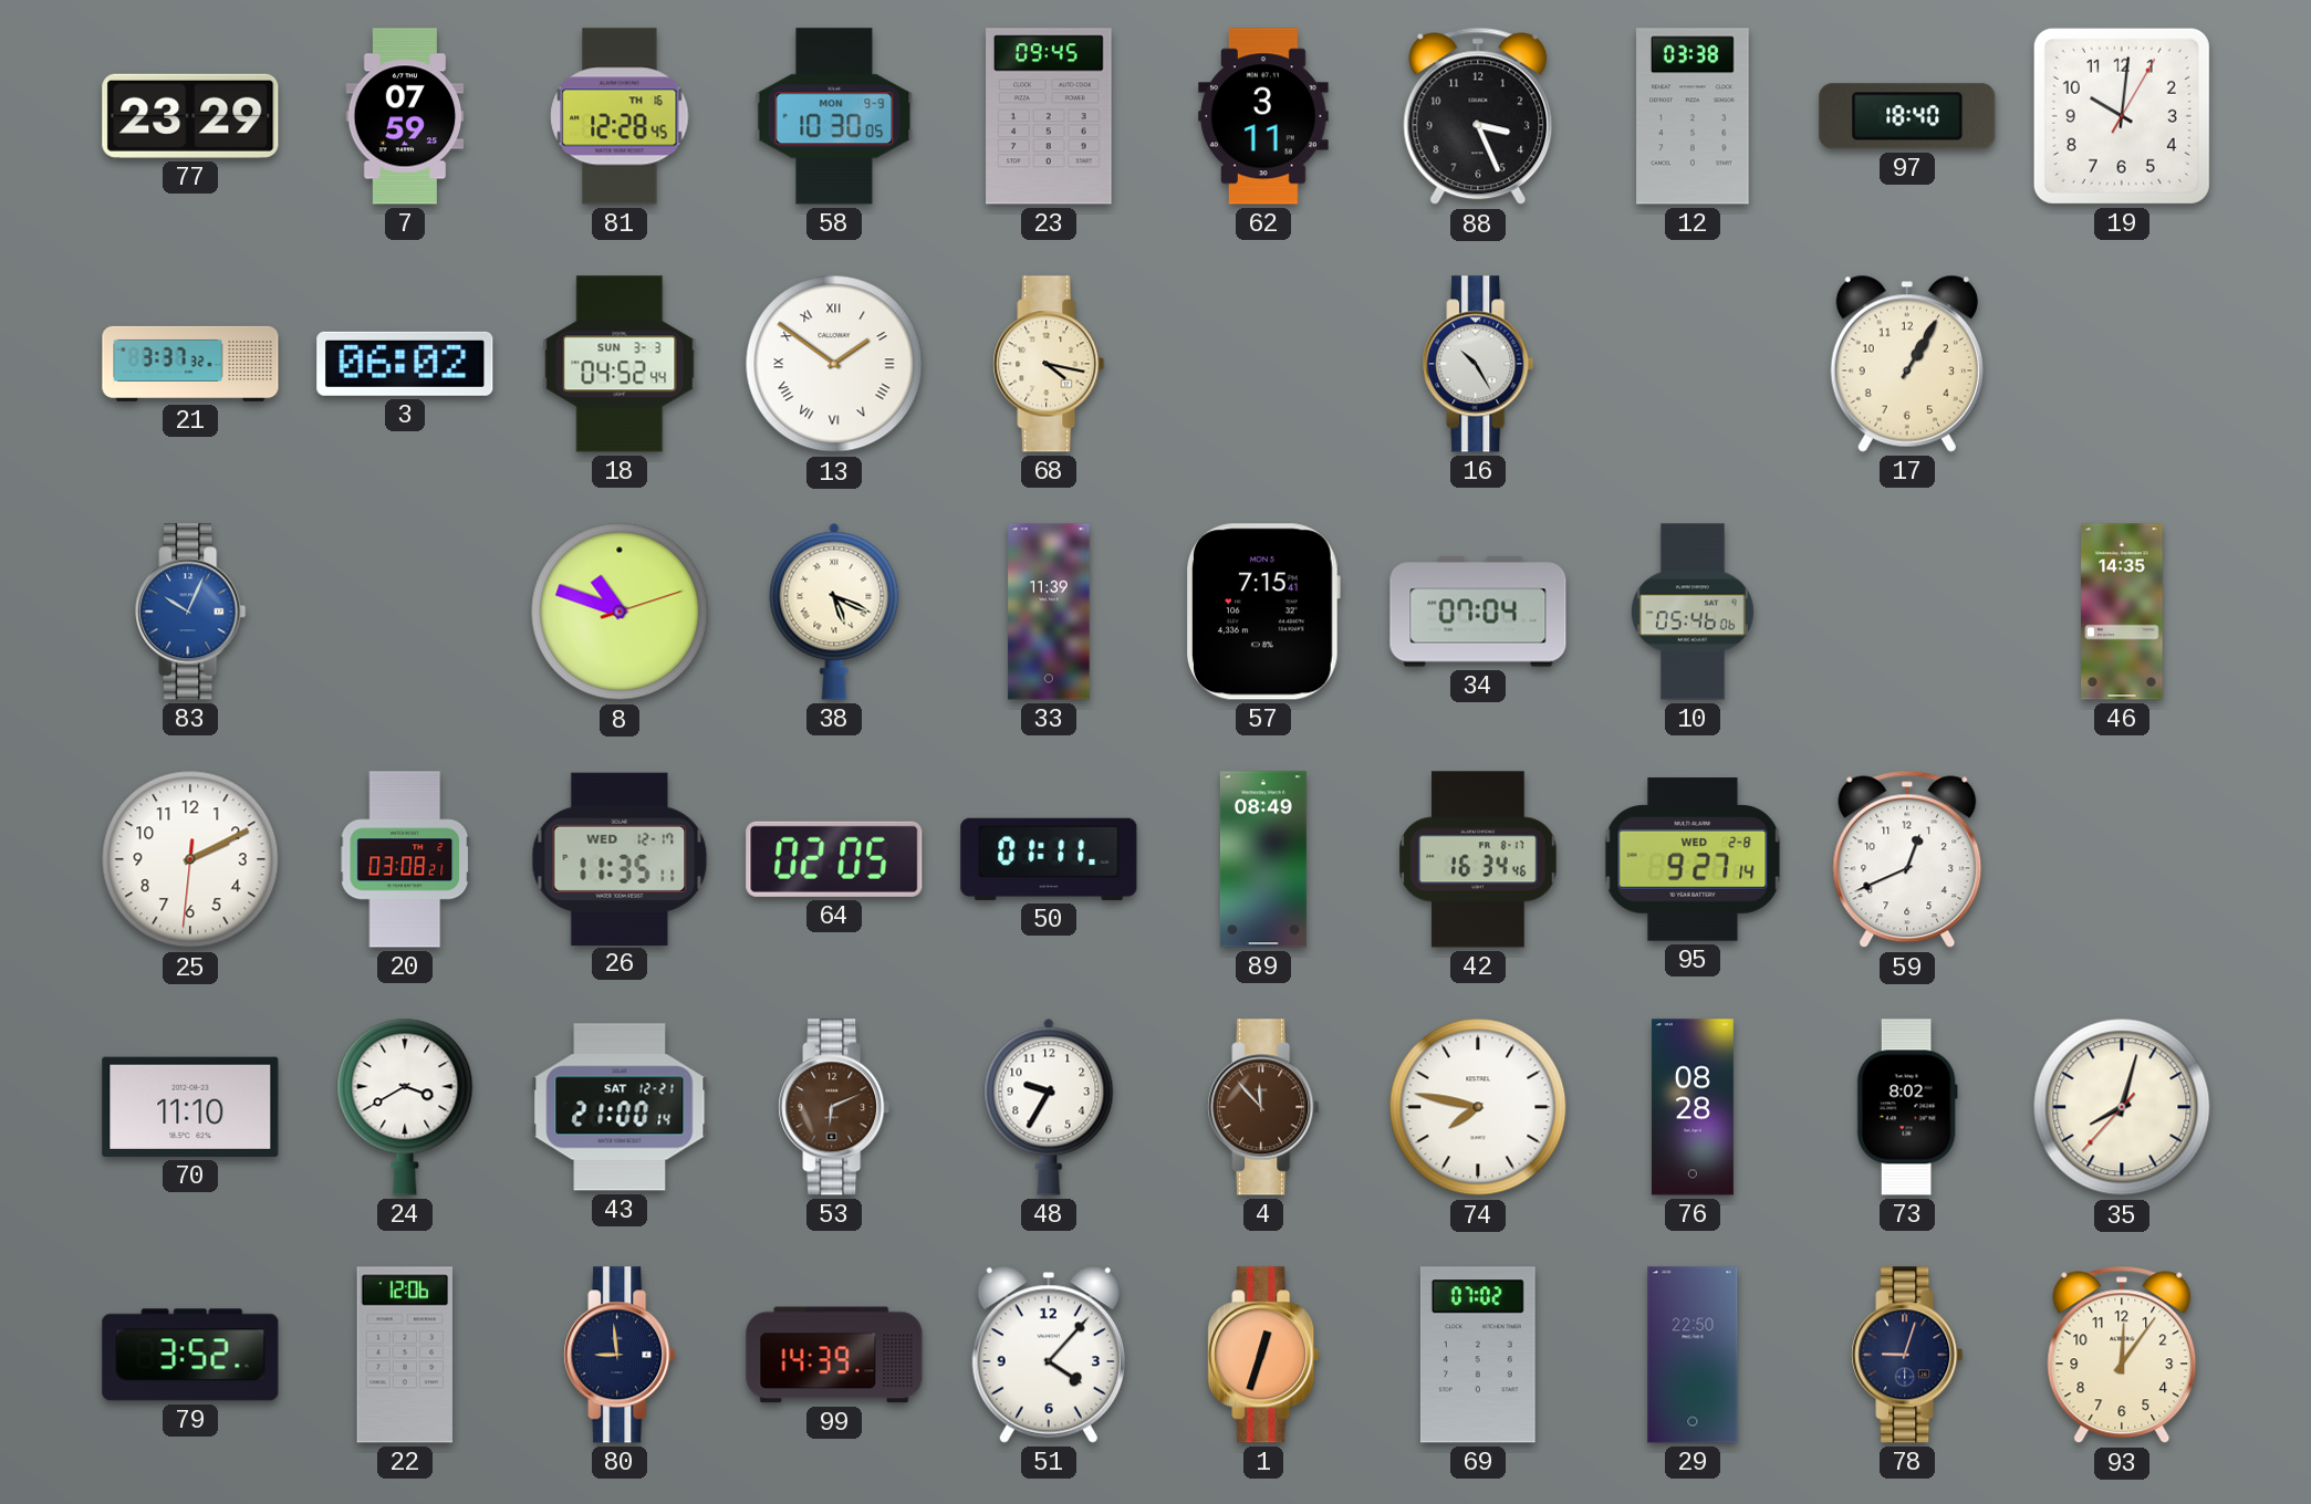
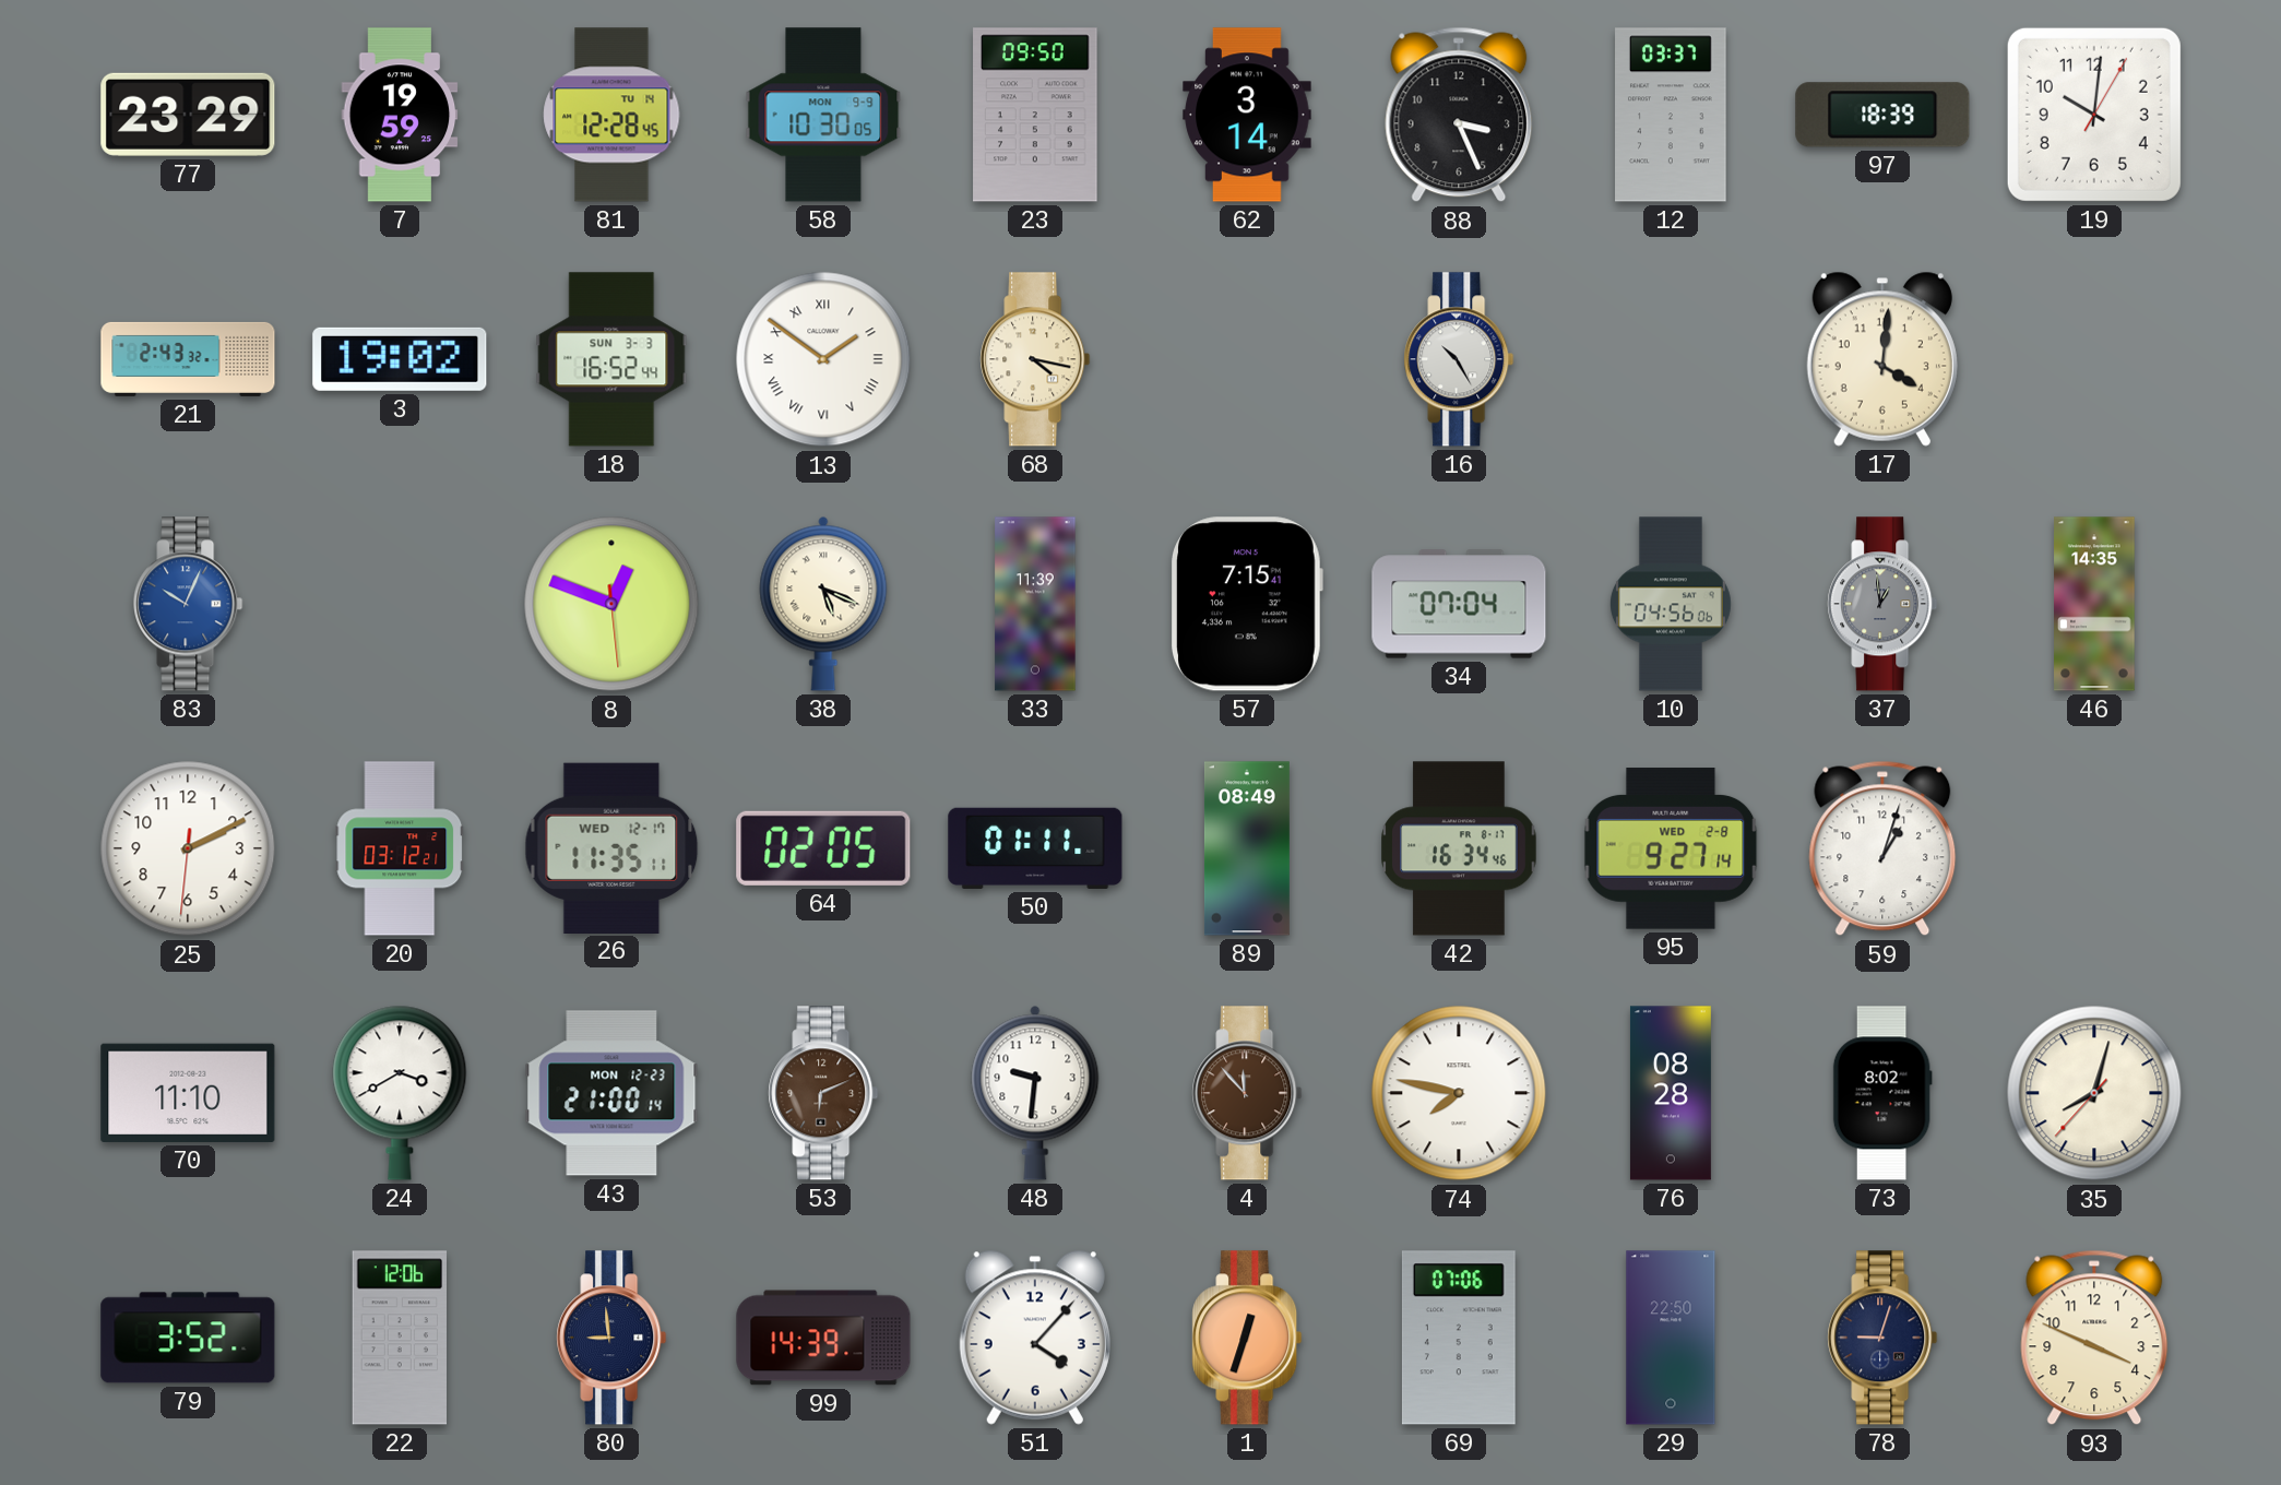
7: 07:59 -> 19:59
81 date: TH 16 -> TU 14
23: 09:45 -> 09:50
62: 3:11 -> 3:14
12: 03:38 -> 03:37
97: 18:40 -> 18:39
21: 3:37 -> 2:43
3: 06:02 -> 19:02
18: 04:52 -> 16:52
17: 1:05 -> 4:01
8: 10:48 -> 12:48
10: 05:46 -> 04:56
37: none -> 12:59
20: 03:08 -> 03:12
59: 12:41 -> 1:03
43 date: SAT 12-21 -> MON 12-23
48: 9:35 -> 9:31
69: 07:02 -> 07:06
93: 12:06 -> 3:49
